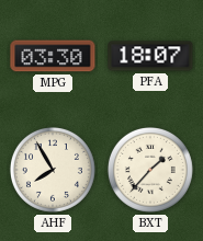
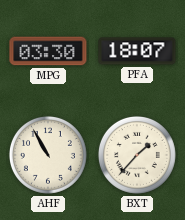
AHF: 7:55 -> 10:55
